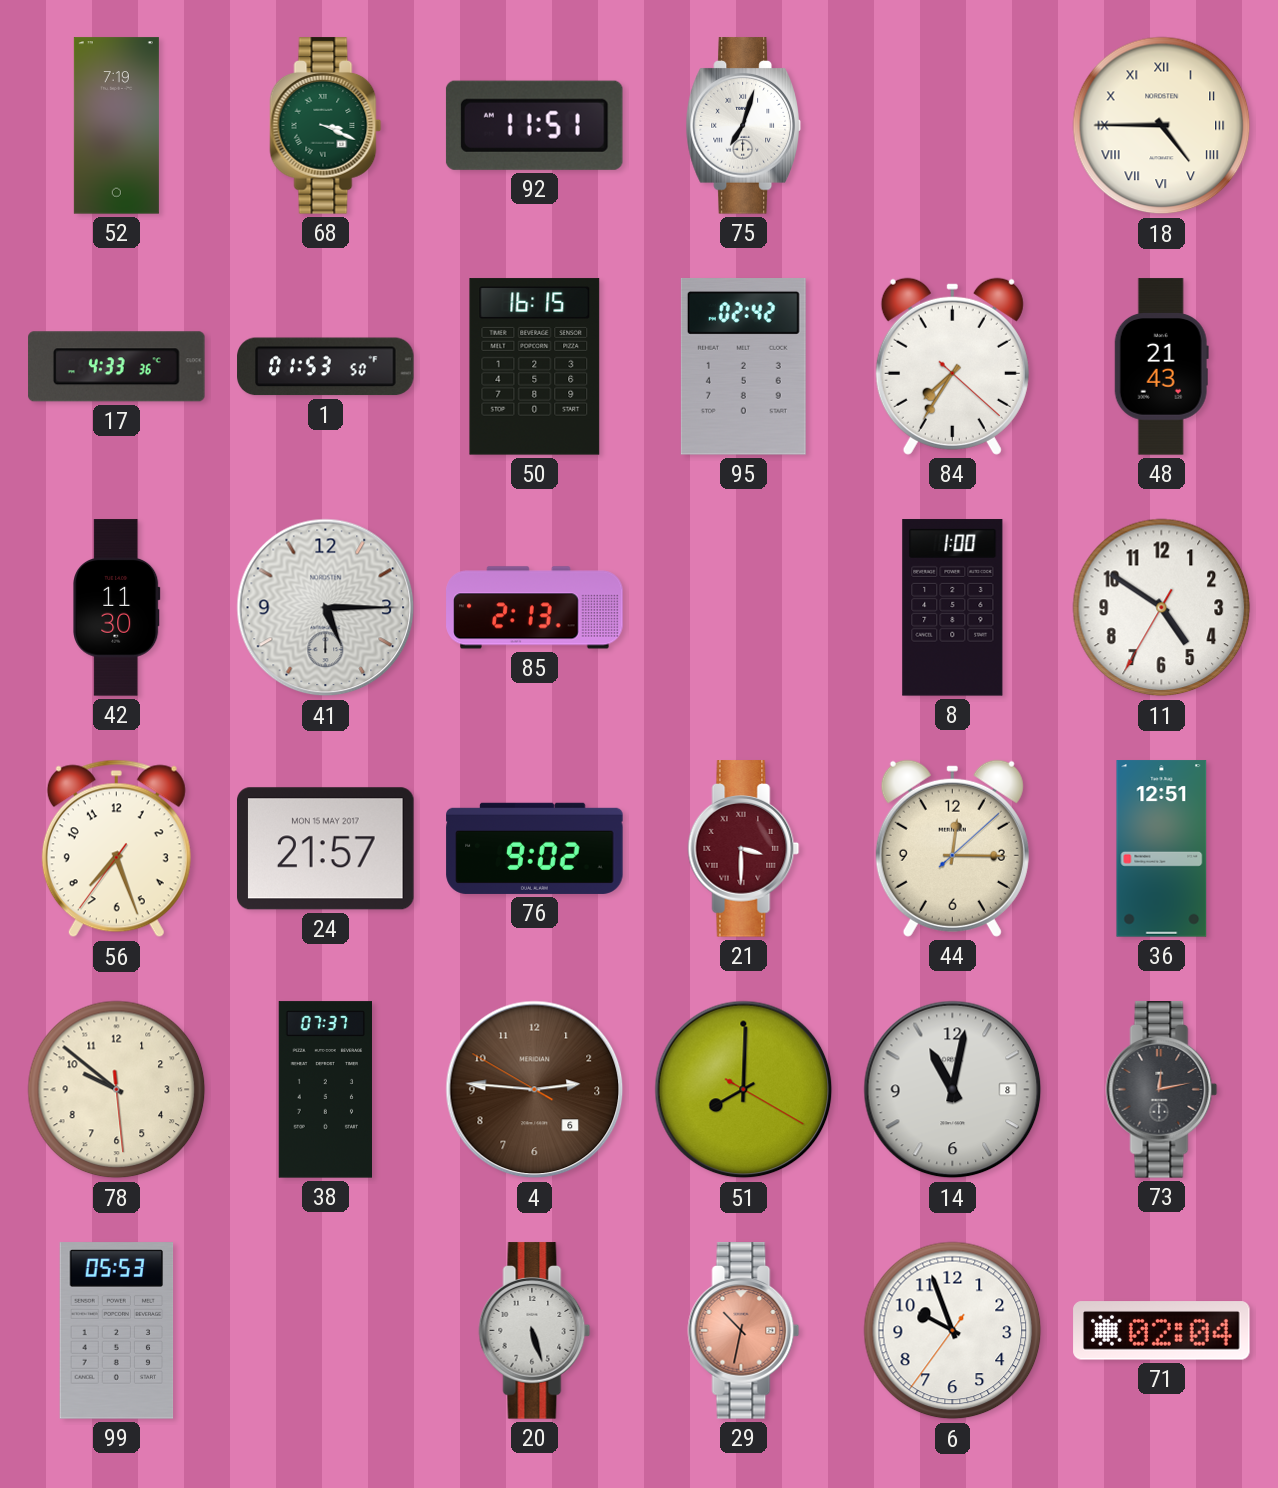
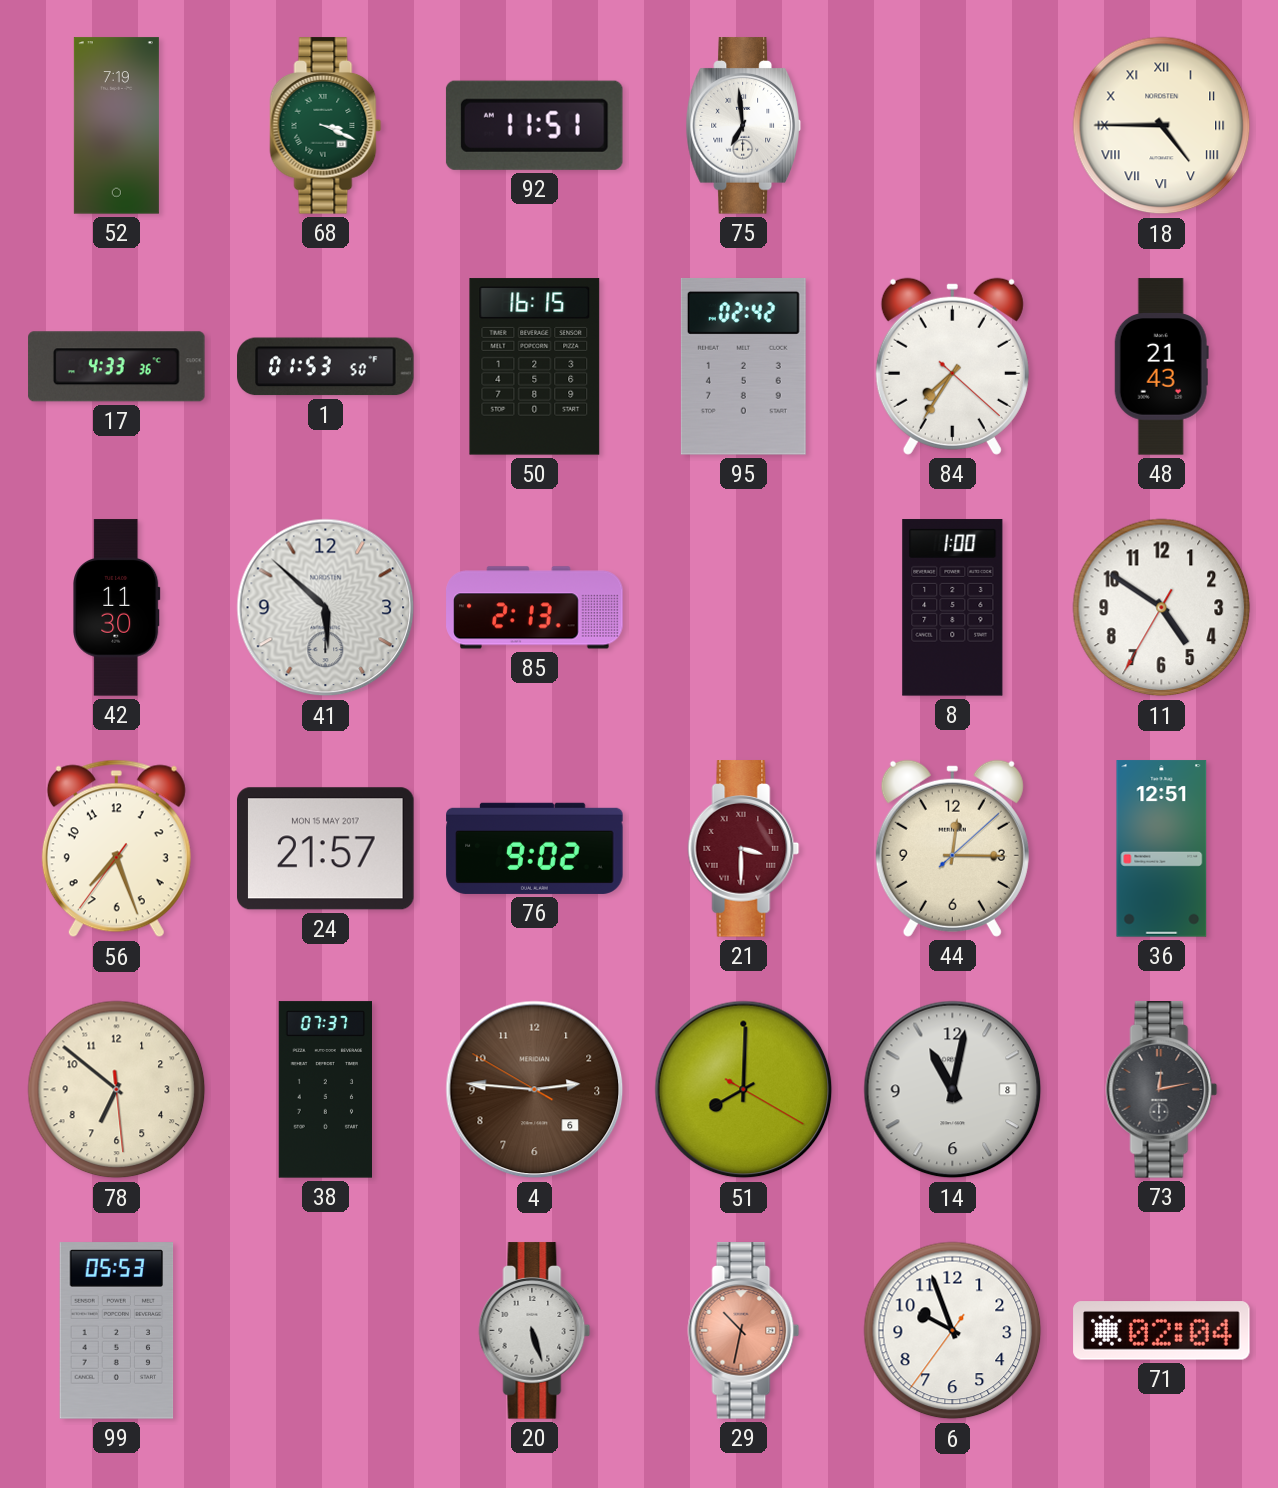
75: 7:03 -> 6:59
41: 5:15 -> 5:52
78: 9:51 -> 6:51
